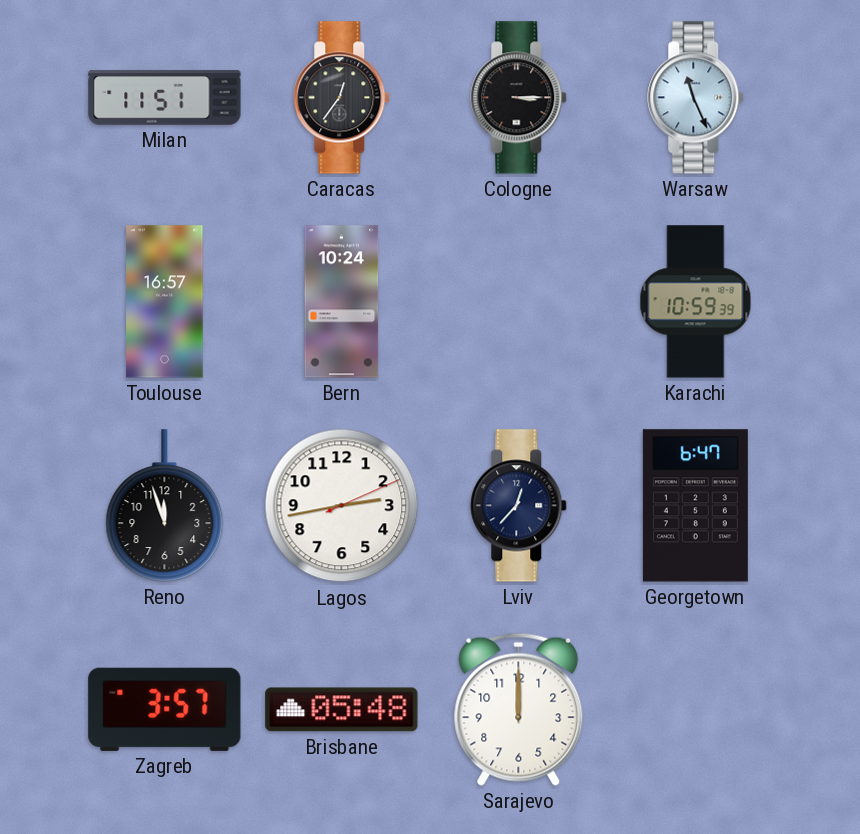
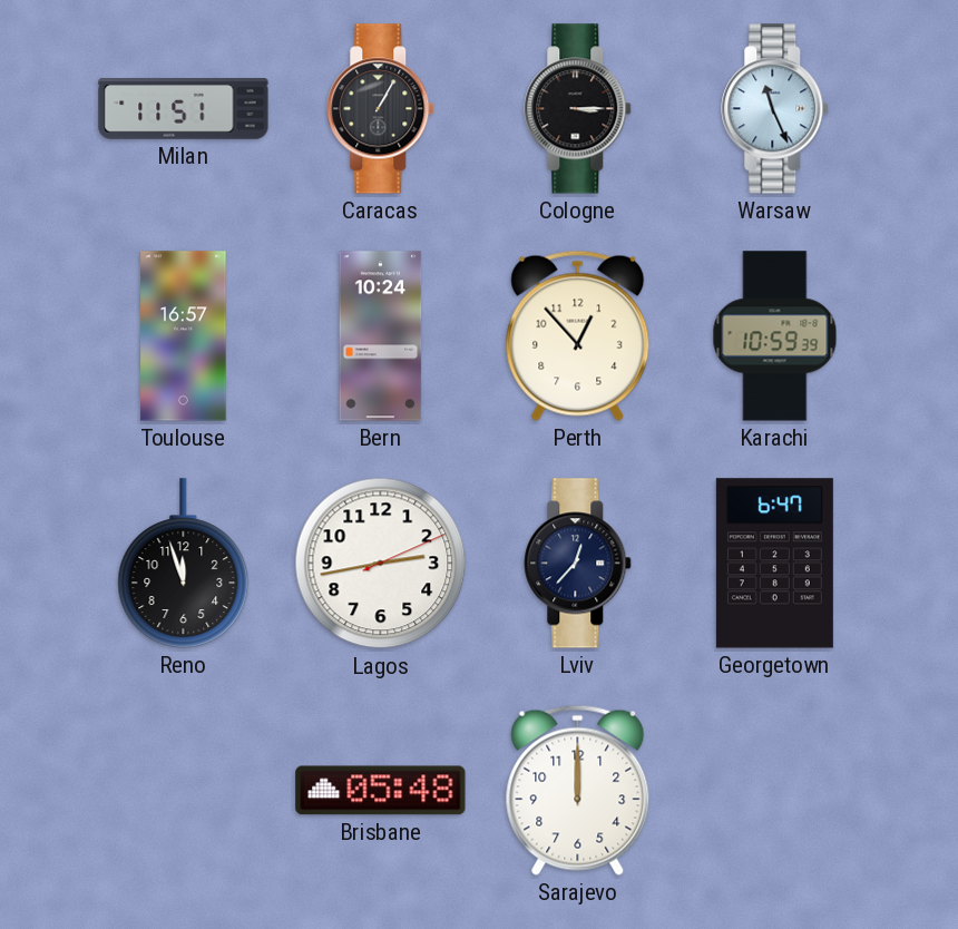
Caracas: 12:36 -> 1:05
Perth: none -> 12:53
Zagreb: 3:57 -> none
